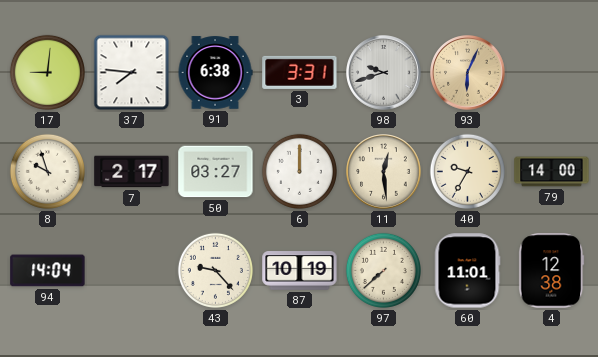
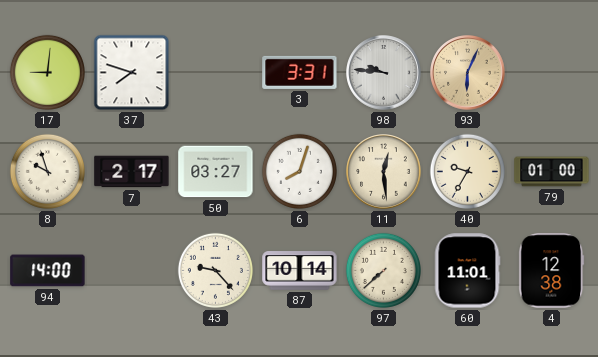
37: 7:46 -> 7:48
91: 6:38 -> none
98: 9:42 -> 9:46
6: 12:00 -> 8:03
79: 14:00 -> 01:00
94: 14:04 -> 14:00
87: 10:19 -> 10:14
